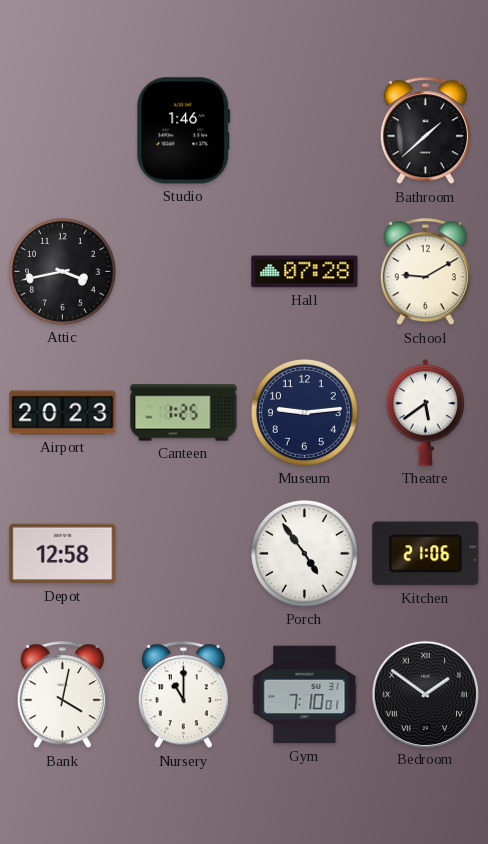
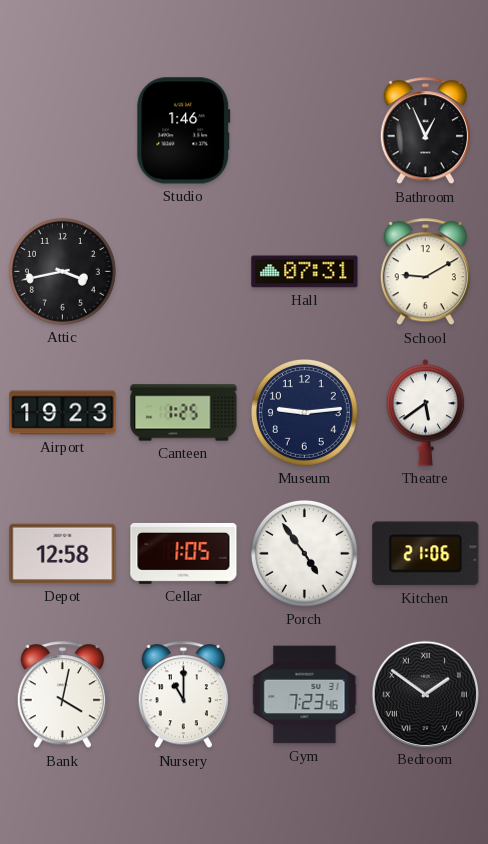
Bathroom: 1:38 -> 12:56
Hall: 07:28 -> 07:31
Airport: 20:23 -> 19:23
Cellar: none -> 1:05
Gym: 7:10 -> 7:23
